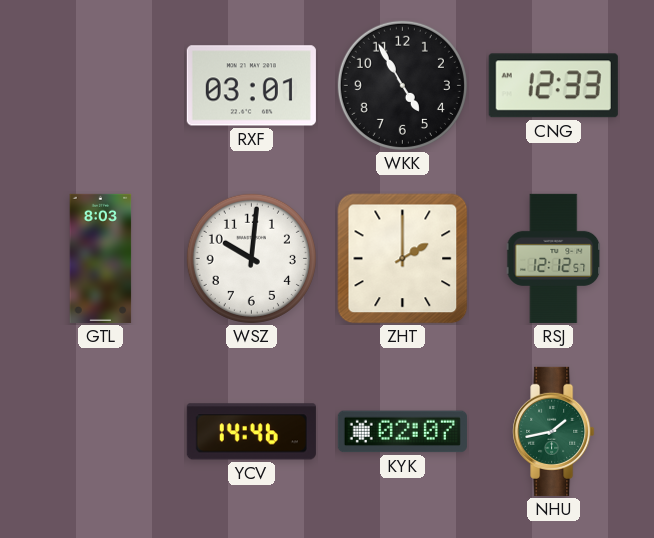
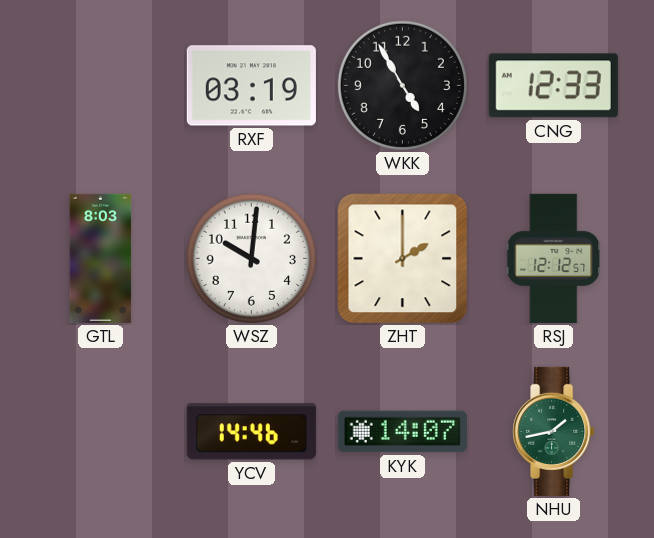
RXF: 03:01 -> 03:19
KYK: 02:07 -> 14:07
